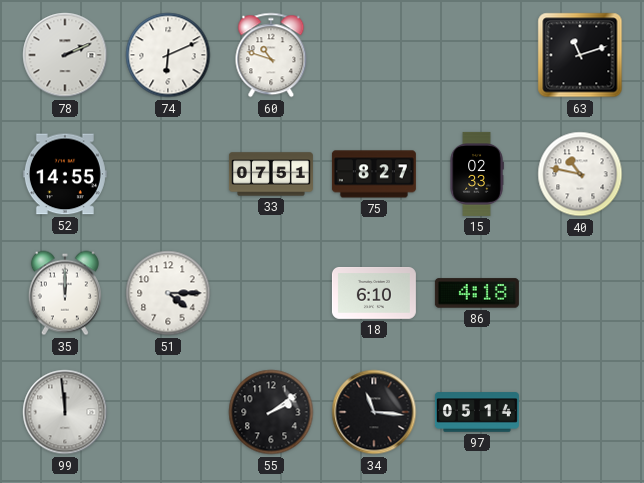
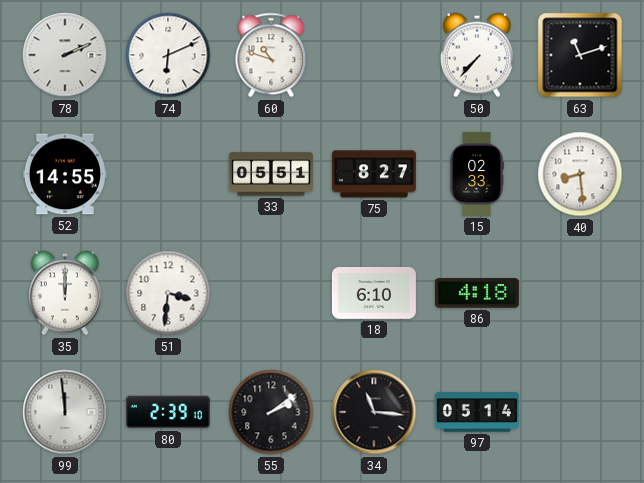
50: none -> 7:37
33: 07:51 -> 05:51
40: 10:47 -> 8:29
51: 4:15 -> 3:31
80: none -> 2:39
